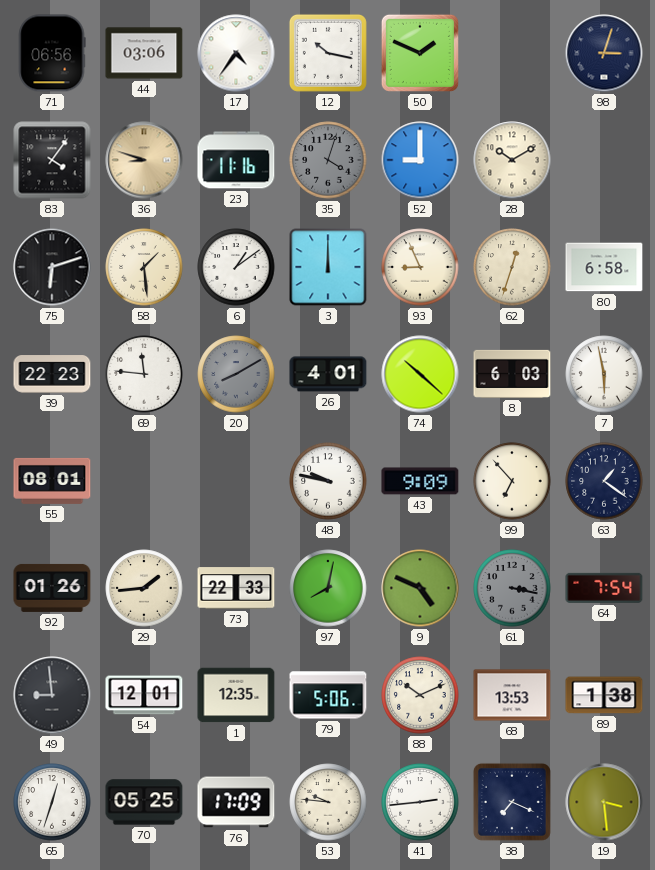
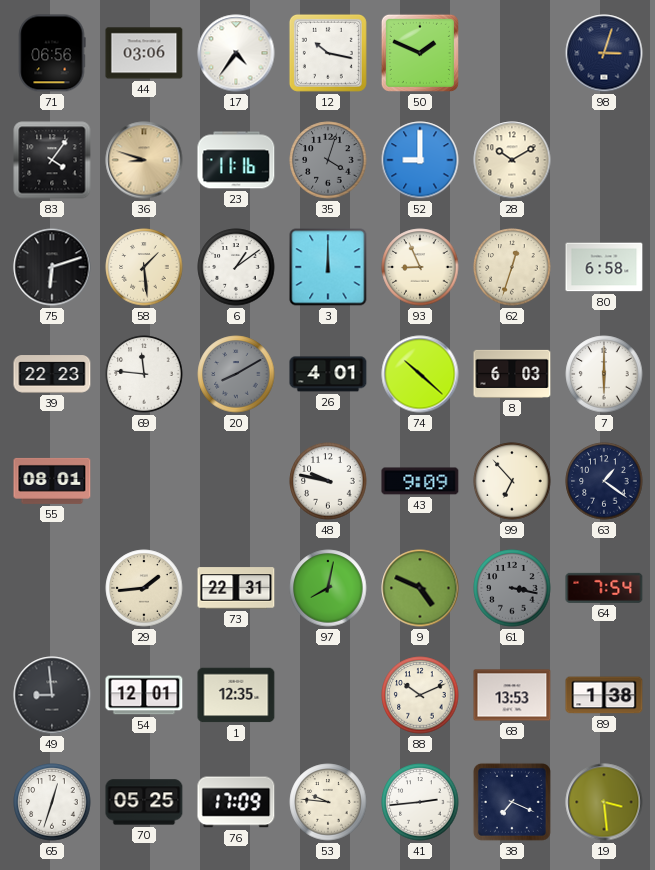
7: 5:58 -> 6:00
92: 01:26 -> none
73: 22:33 -> 22:31
79: 5:06 -> none
